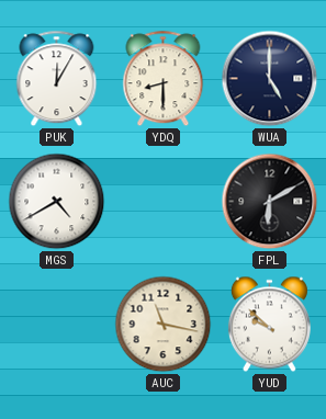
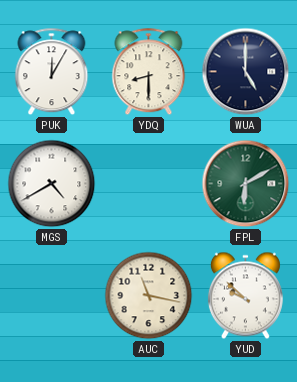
FPL dial: black -> green
